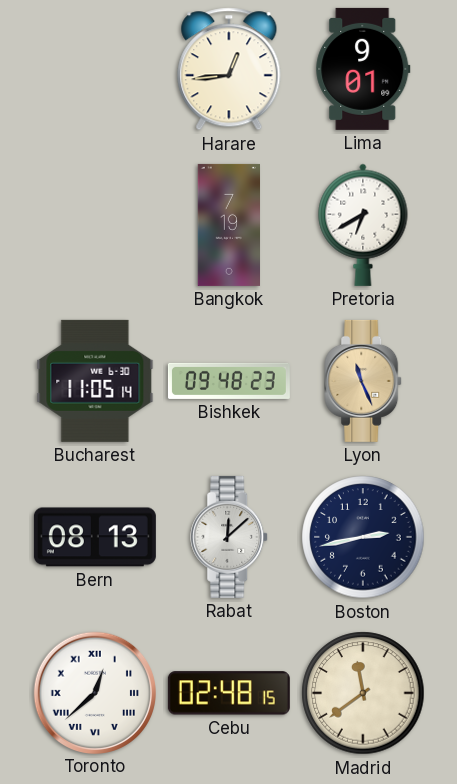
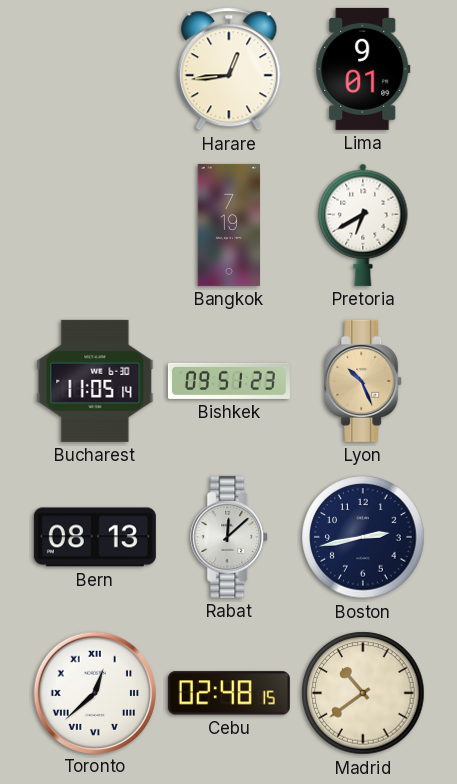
Bishkek: 09:48 -> 09:51
Lyon: 11:26 -> 10:26
Madrid: 11:39 -> 10:39
